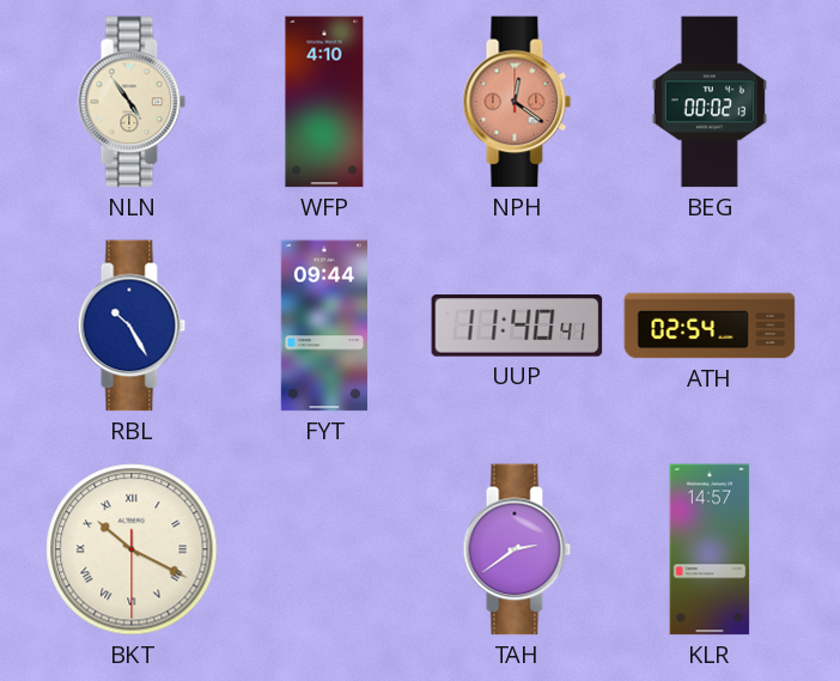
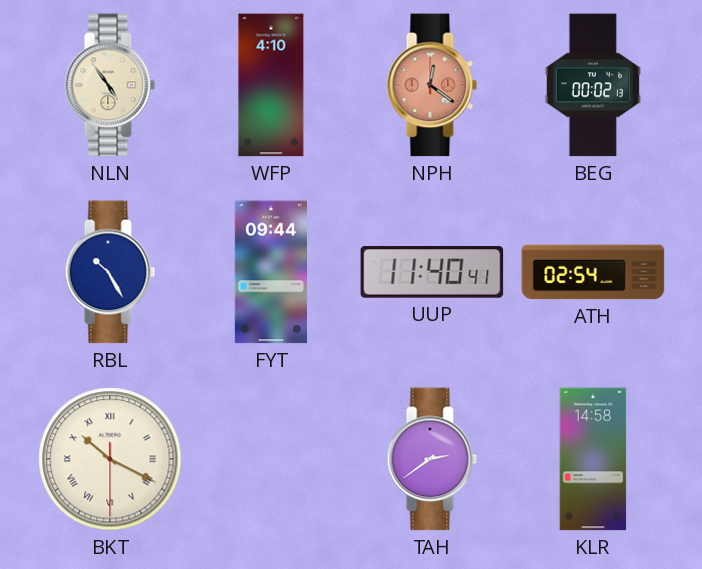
KLR: 14:57 -> 14:58
